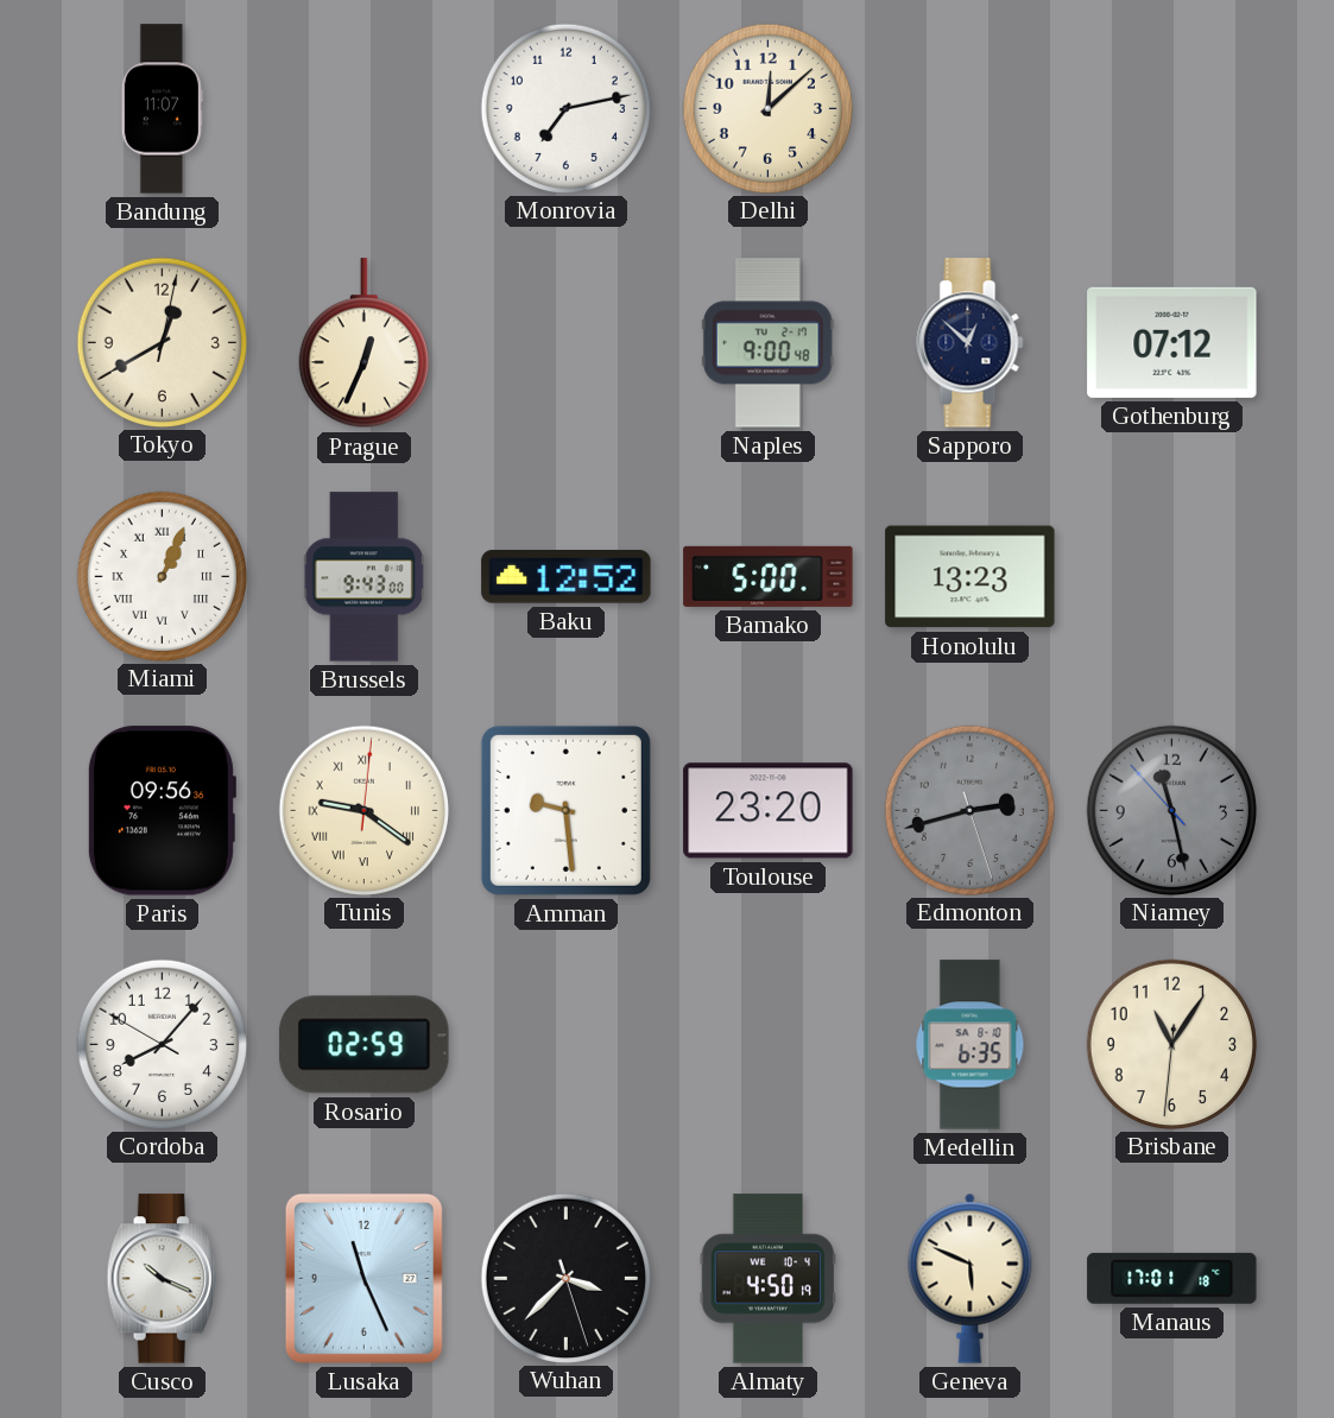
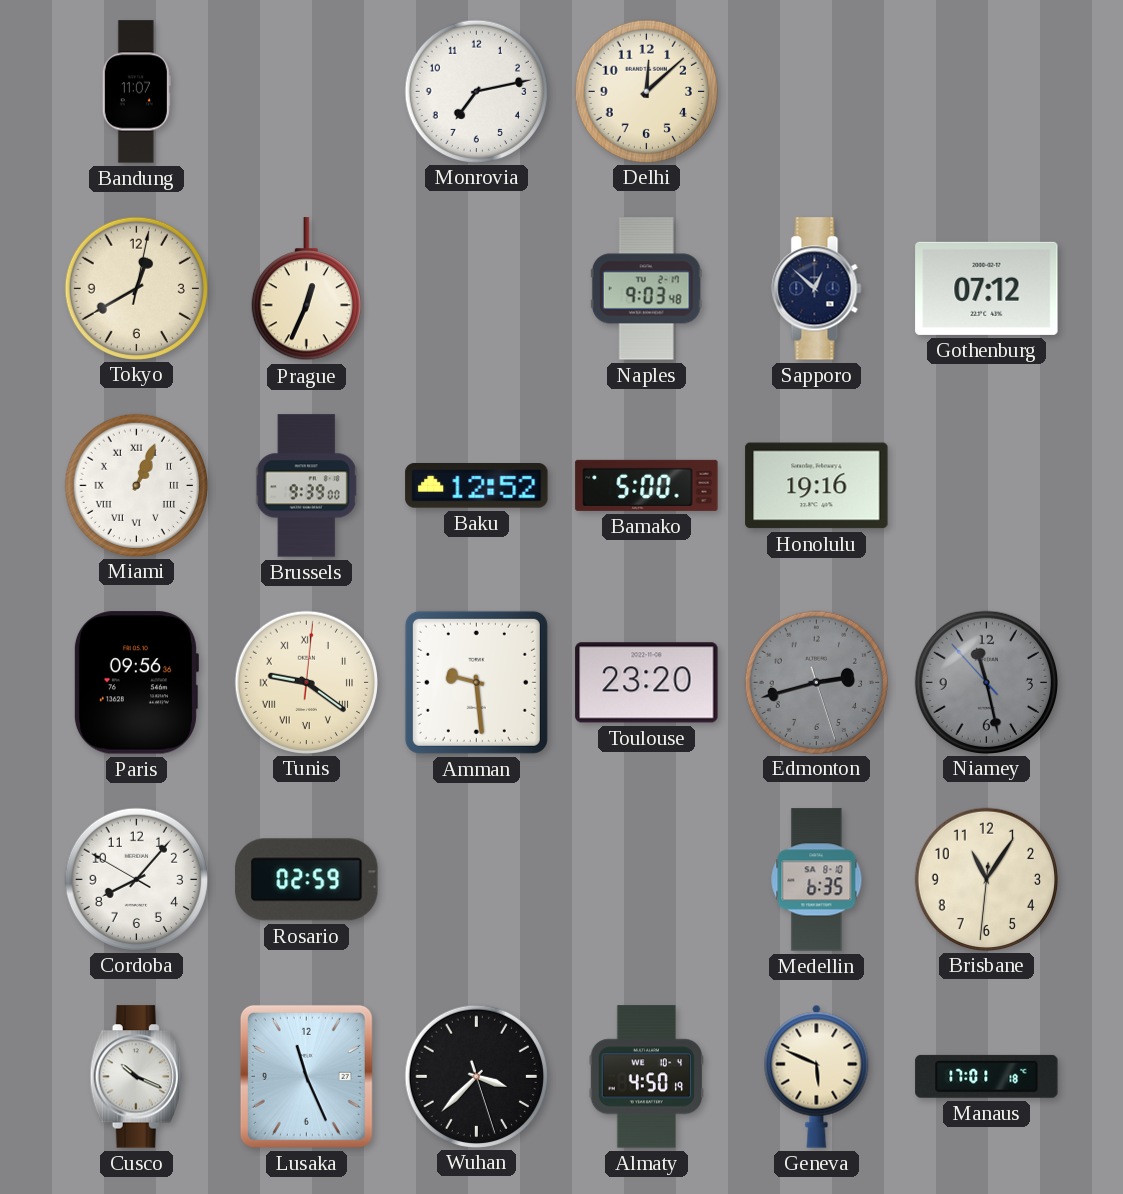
Naples: 9:00 -> 9:03
Brussels: 9:43 -> 9:39
Honolulu: 13:23 -> 19:16
